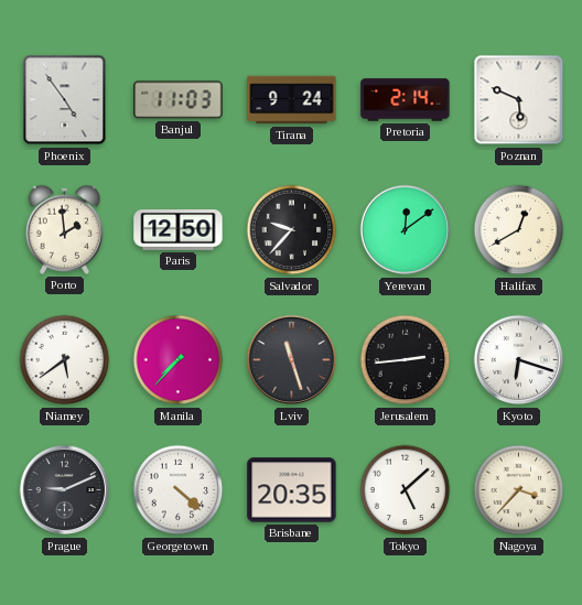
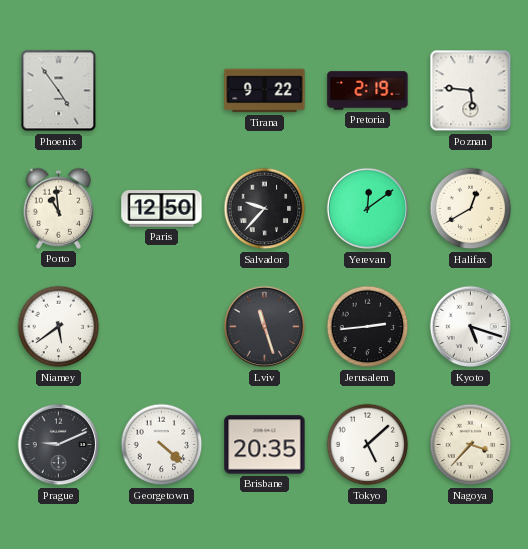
Banjul: 11:03 -> none
Tirana: 9:24 -> 9:22
Pretoria: 2:14 -> 2:19
Poznan: 5:49 -> 5:46
Porto: 1:59 -> 10:59
Manila: 7:37 -> none
Kyoto: 6:18 -> 5:18
